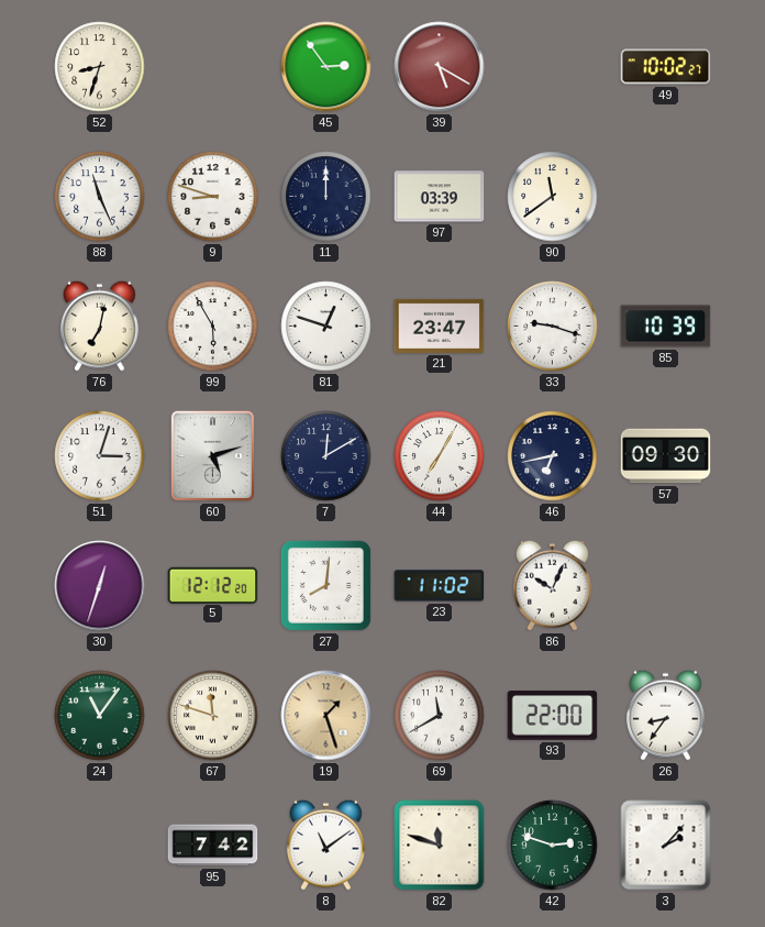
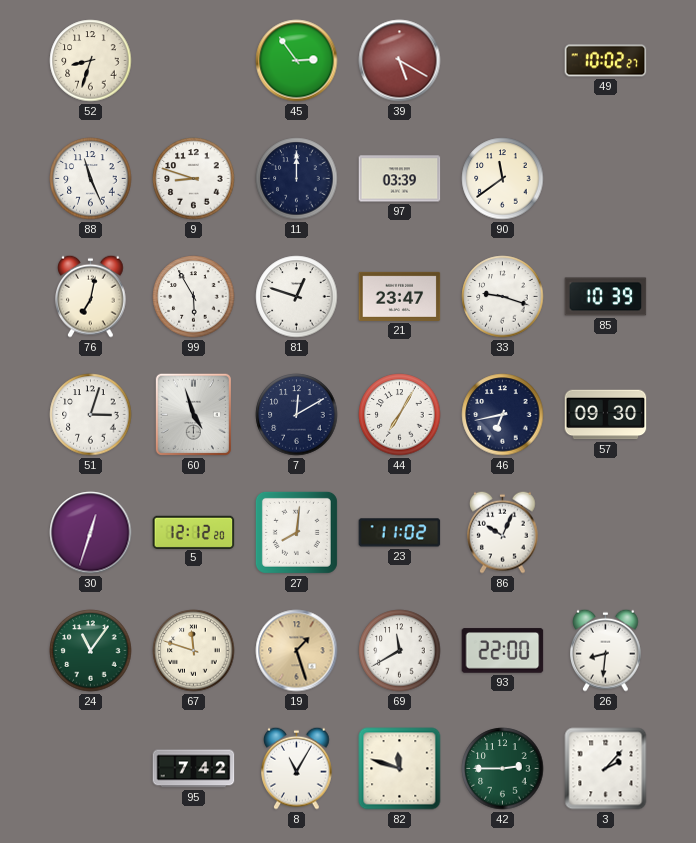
60: 5:12 -> 4:57
26: 8:36 -> 8:31
8: 11:09 -> 11:05
42: 2:48 -> 2:45
